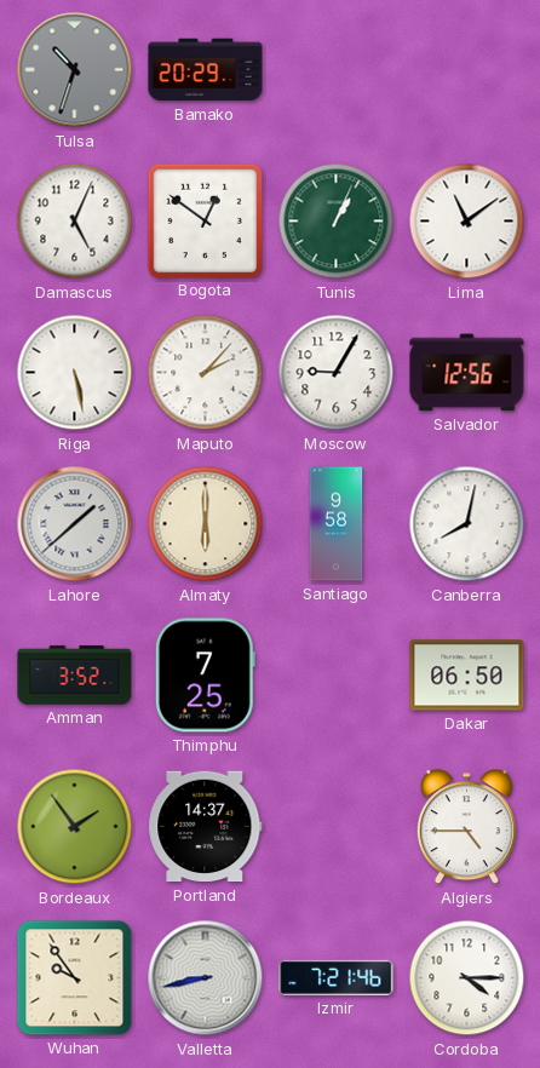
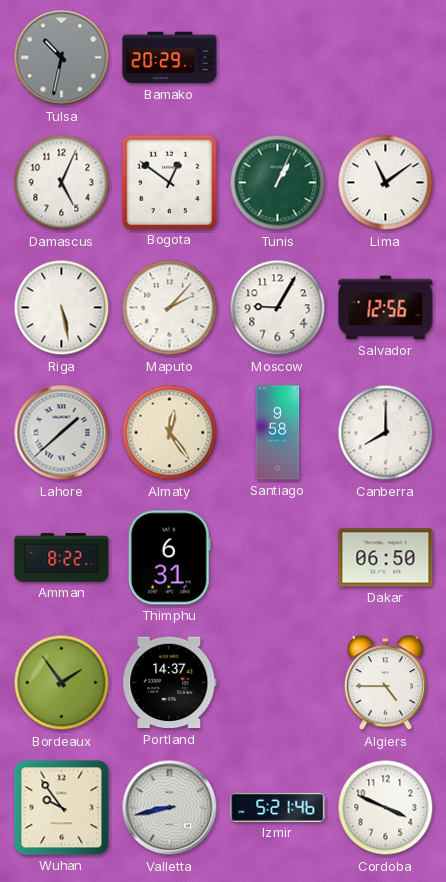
Tulsa: 10:33 -> 10:32
Almaty: 6:00 -> 12:24
Canberra: 8:02 -> 8:00
Amman: 3:52 -> 8:22
Thimphu: 7:25 -> 6:31
Izmir: 7:21 -> 5:21
Cordoba: 4:15 -> 3:49
